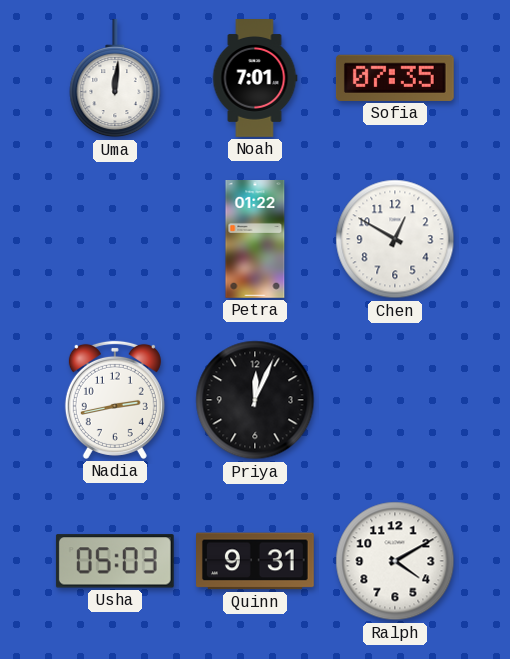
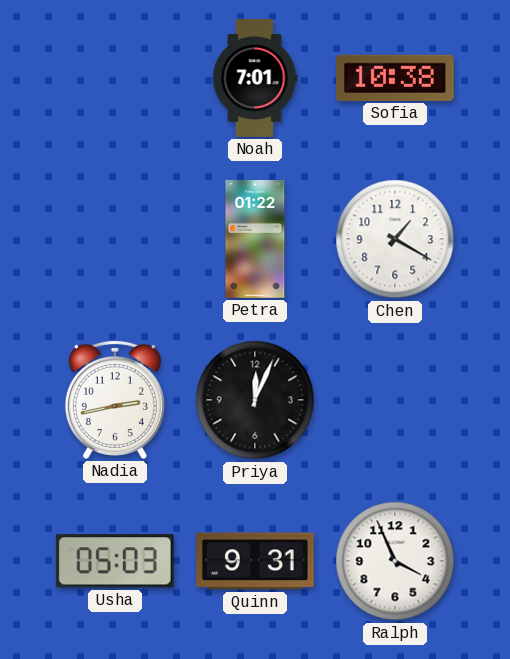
Uma: 12:01 -> none
Sofia: 07:35 -> 10:38
Chen: 12:50 -> 1:20
Ralph: 4:10 -> 3:56
